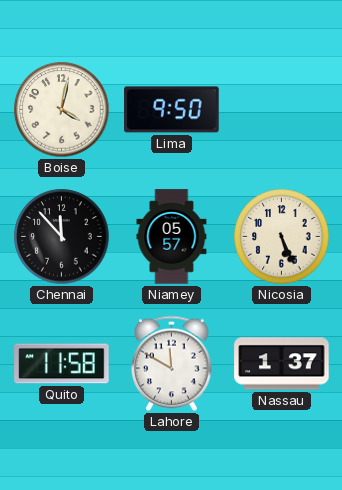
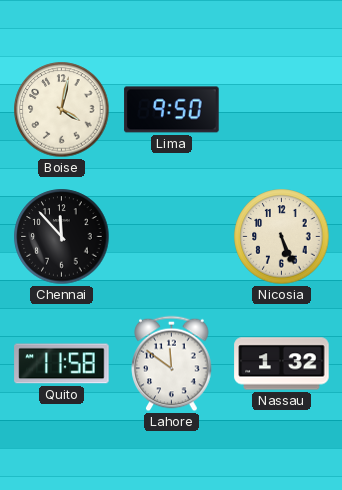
Niamey: 05:57 -> none
Lahore: 11:50 -> 11:51
Nassau: 1:37 -> 1:32
